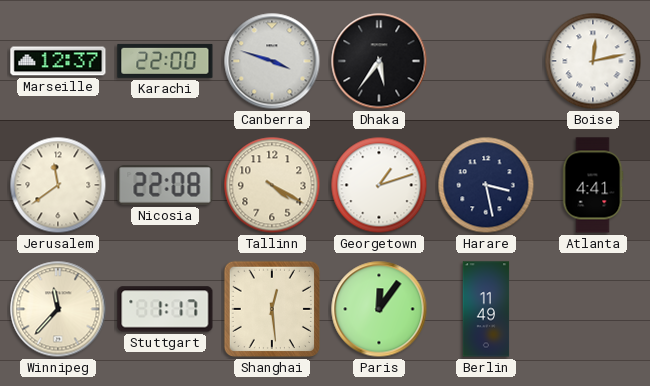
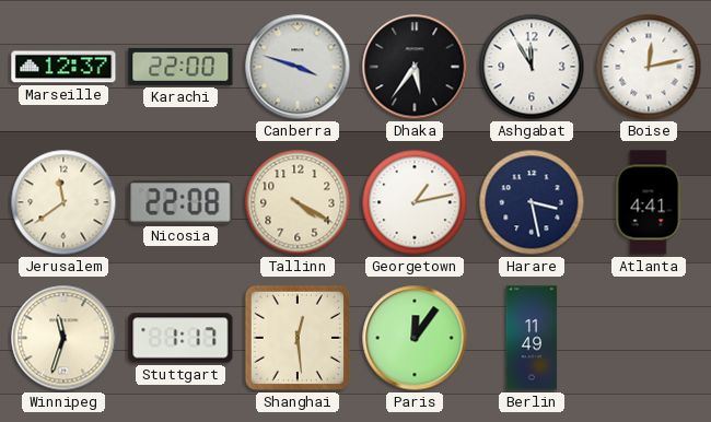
Ashgabat: none -> 11:55
Georgetown: 1:12 -> 1:13
Winnipeg: 11:37 -> 11:33
